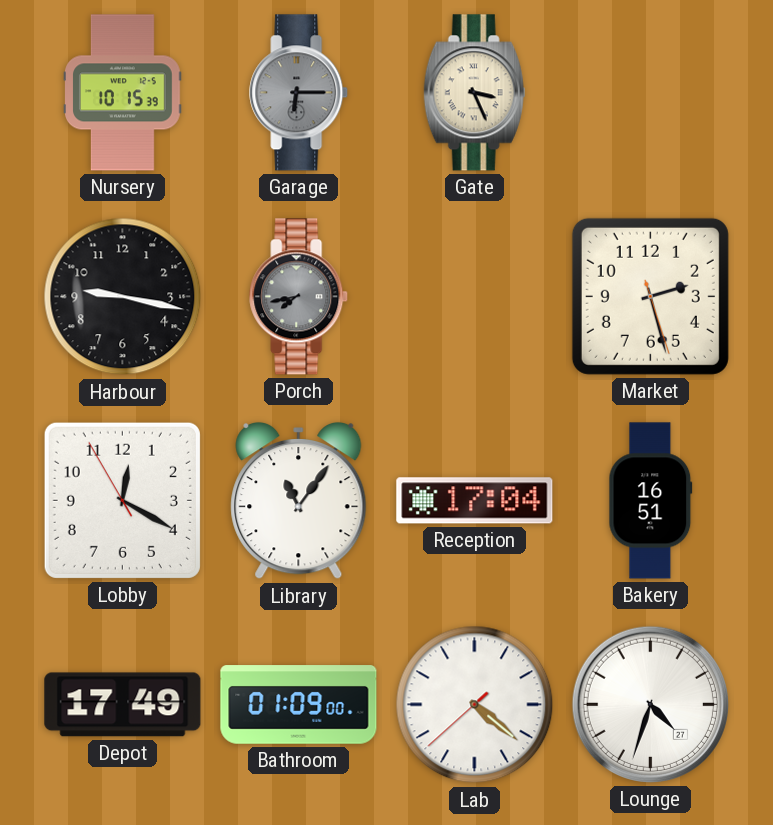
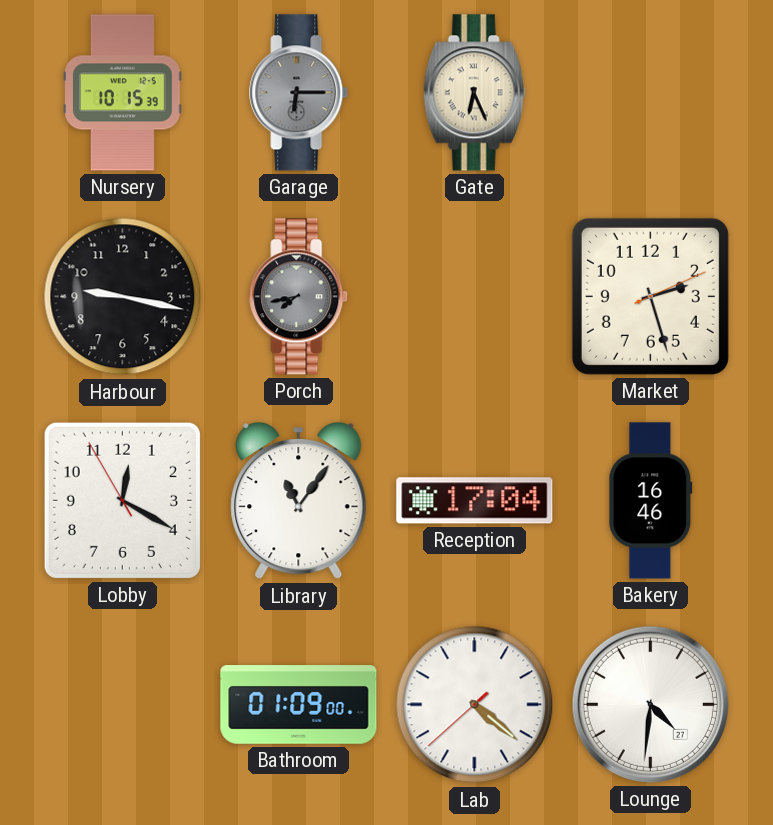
Gate: 3:26 -> 6:26
Market: 2:27:27 -> 2:27:11
Bakery: 16:51 -> 16:46
Depot: 17:49 -> none
Lounge: 4:33 -> 4:31
